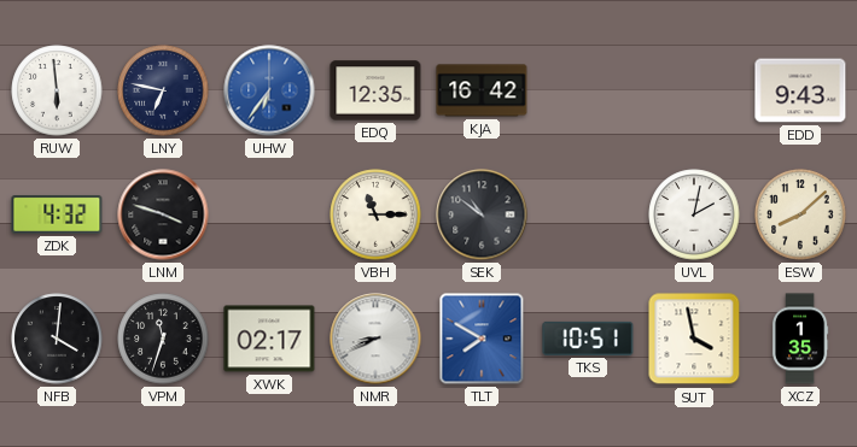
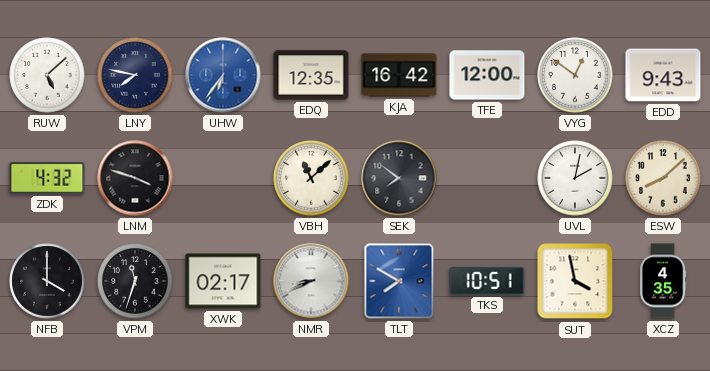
RUW: 5:59 -> 5:08
LNY: 6:47 -> 7:47
TFE: none -> 12:00
VYG: none -> 12:51
VBH: 11:15 -> 11:08
SEK: 10:51 -> 7:51
NFB: 4:01 -> 4:00
XCZ: 1:35 -> 4:35
